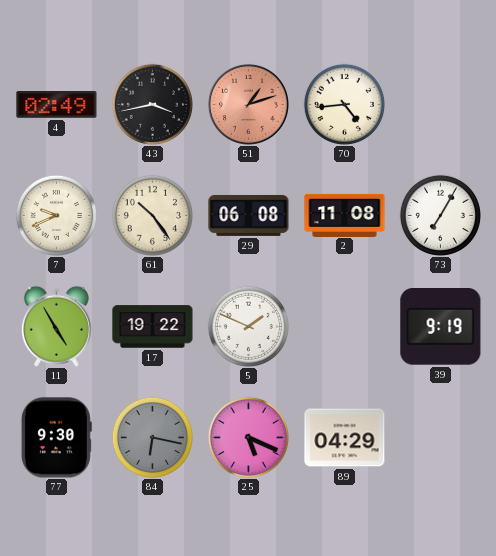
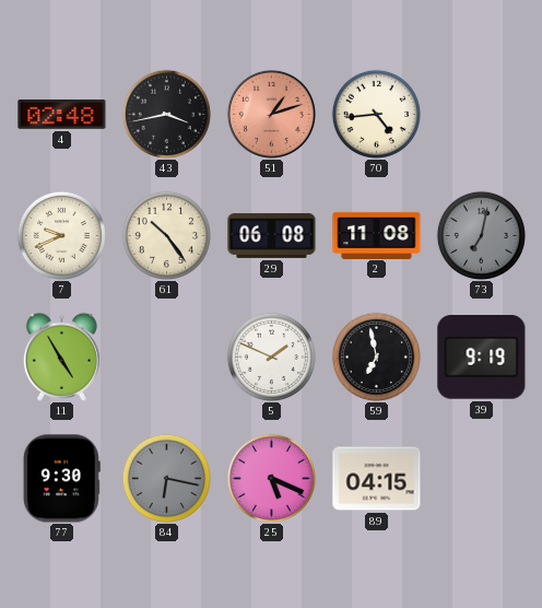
4: 02:49 -> 02:48
73: 7:05 -> 7:02
73 dial: white -> grey
17: 19:22 -> none
59: none -> 6:58
89: 04:29 -> 04:15
